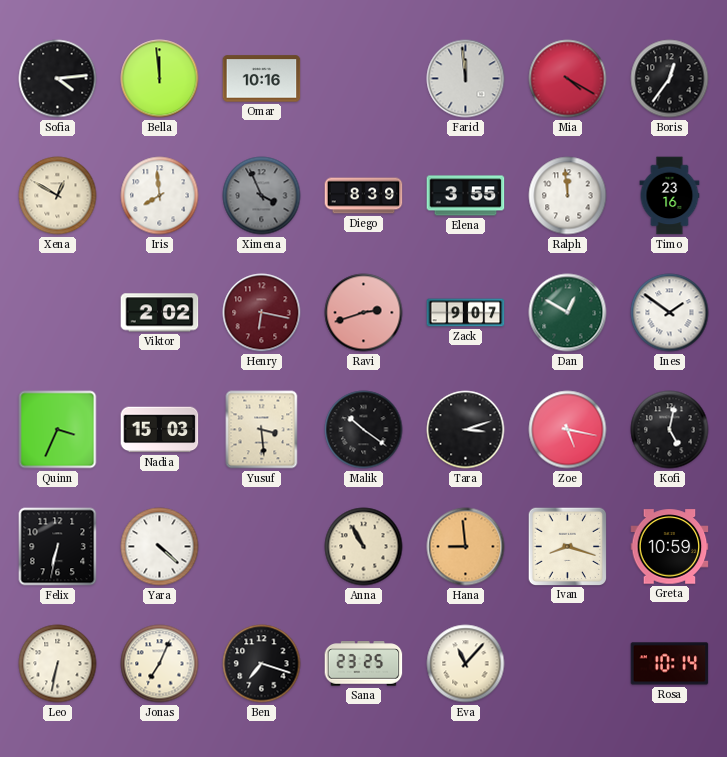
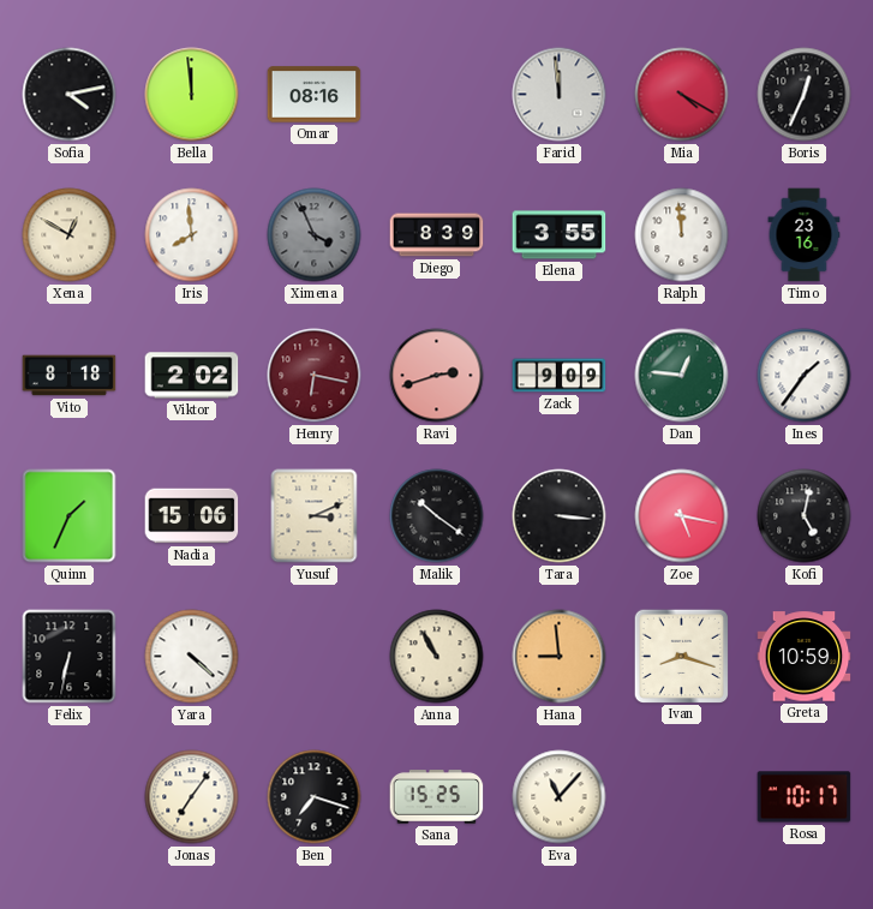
Sofia: 4:14 -> 4:13
Omar: 10:16 -> 08:16
Boris: 12:36 -> 12:34
Vito: none -> 8:18
Zack: 9:07 -> 9:09
Dan: 12:50 -> 12:46
Ines: 1:51 -> 1:36
Quinn: 3:34 -> 1:34
Nadia: 15:03 -> 15:06
Yusuf: 3:29 -> 3:11
Tara: 3:12 -> 3:16
Leo: 6:32 -> none
Jonas: 7:04 -> 7:06
Sana: 23:25 -> 15:25
Rosa: 10:14 -> 10:17
